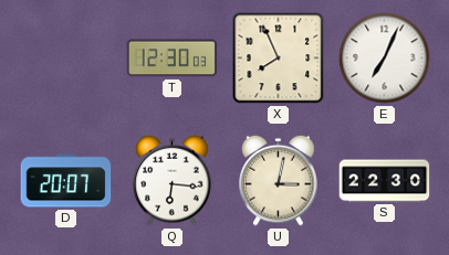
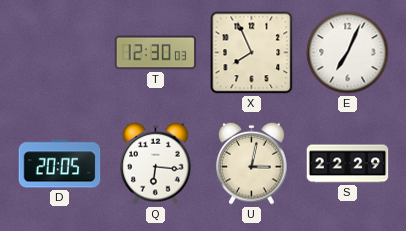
D: 20:07 -> 20:05
S: 22:30 -> 22:29
